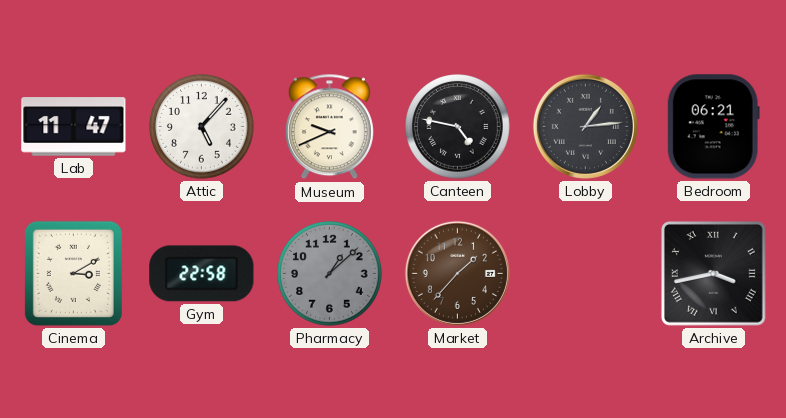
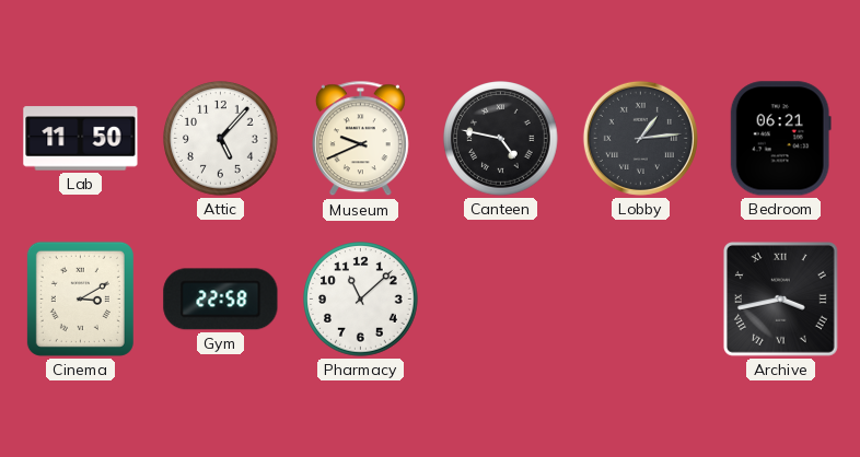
Lab: 11:47 -> 11:50
Pharmacy: 1:08 -> 11:08
Pharmacy dial: grey -> white
Market: 1:37 -> none
